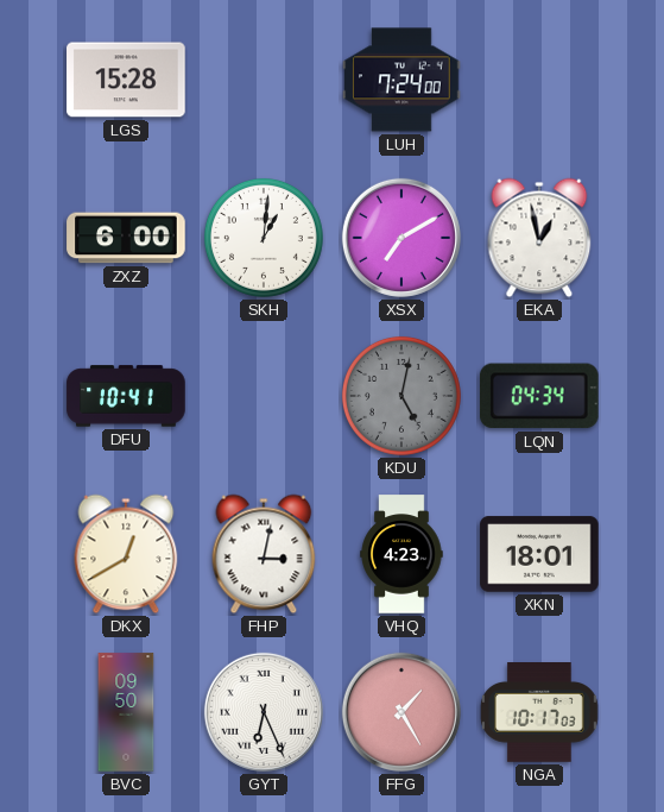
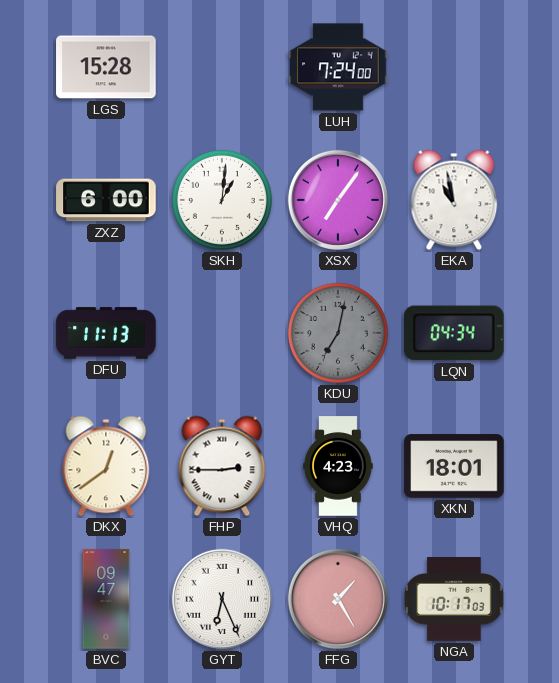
XSX: 7:10 -> 7:06
EKA: 12:58 -> 10:58
DFU: 10:41 -> 11:13
KDU: 5:02 -> 7:02
DKX: 12:40 -> 12:39
FHP: 3:02 -> 2:45
BVC: 09:50 -> 09:47
